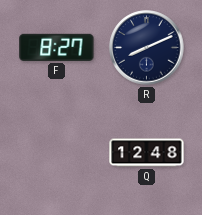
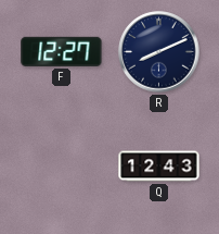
F: 8:27 -> 12:27
Q: 12:48 -> 12:43
